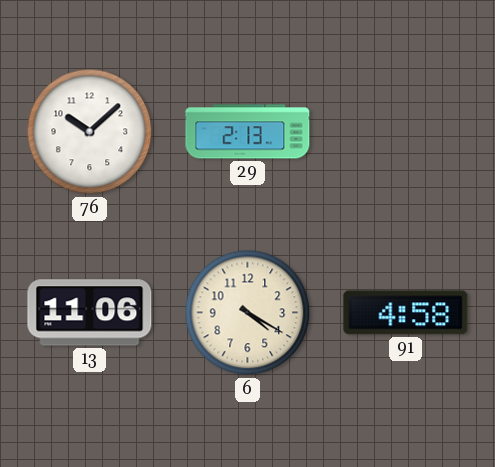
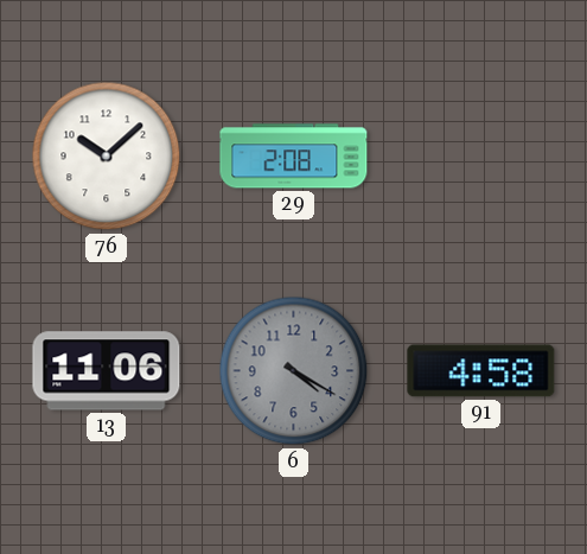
29: 2:13 -> 2:08
6 dial: cream -> grey
